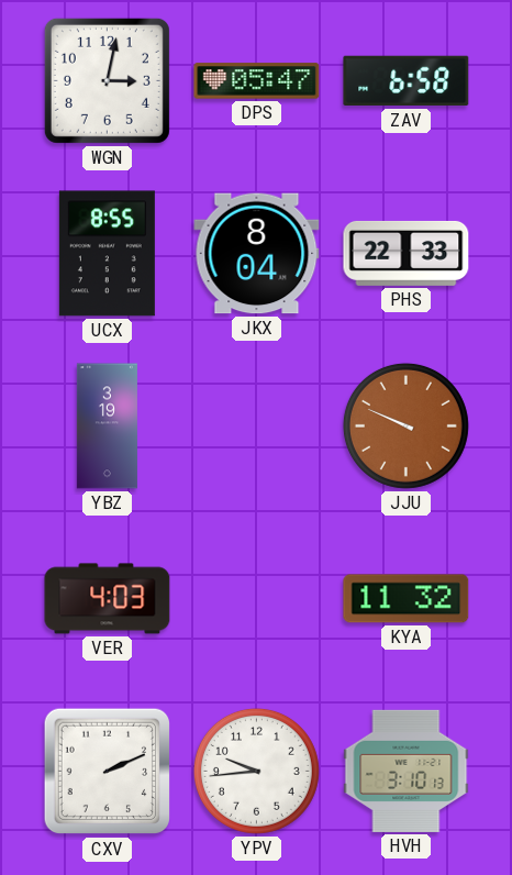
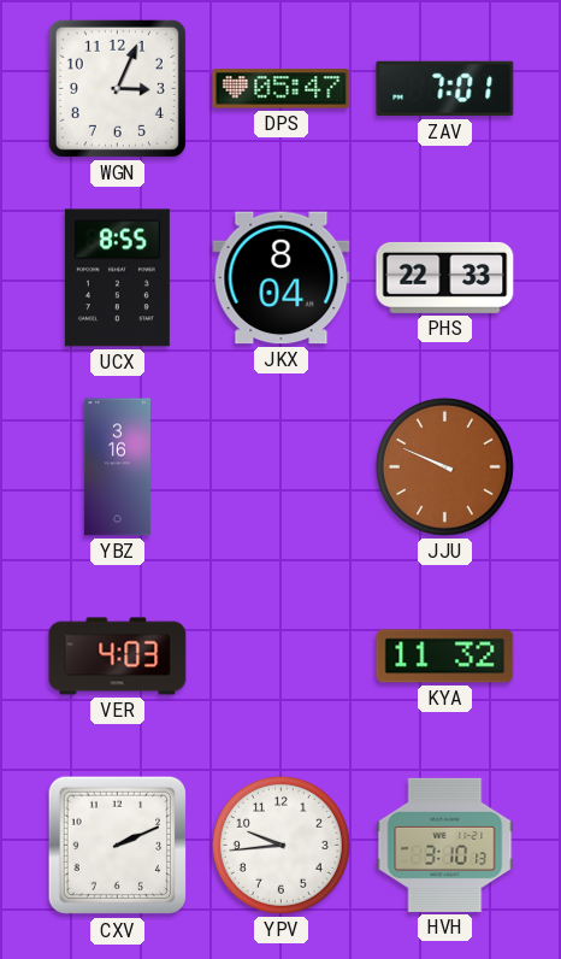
WGN: 3:02 -> 3:04
ZAV: 6:58 -> 7:01
YBZ: 3:19 -> 3:16
